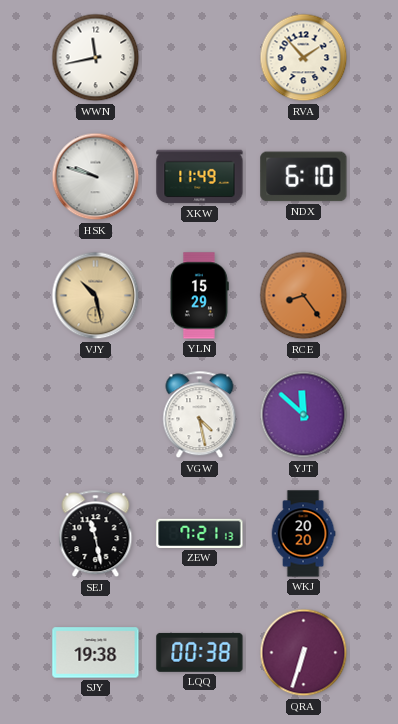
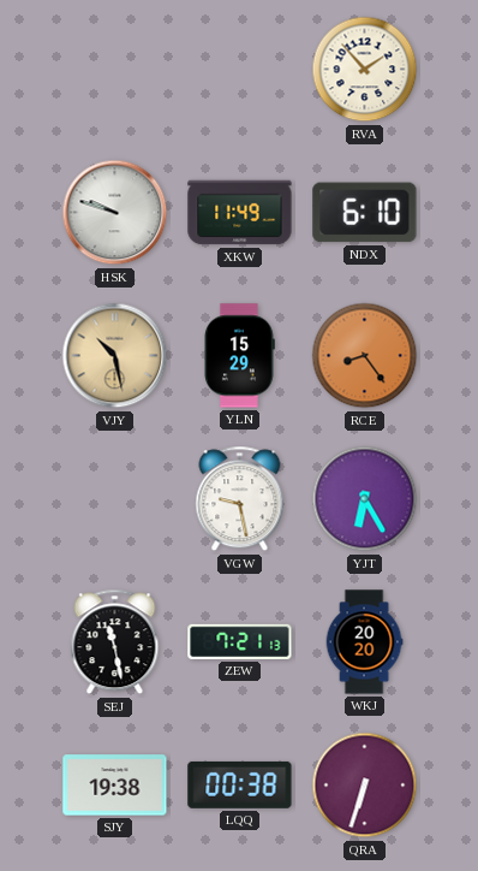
WWN: 11:43 -> none
VGW: 4:28 -> 9:28
YJT: 11:52 -> 6:25
